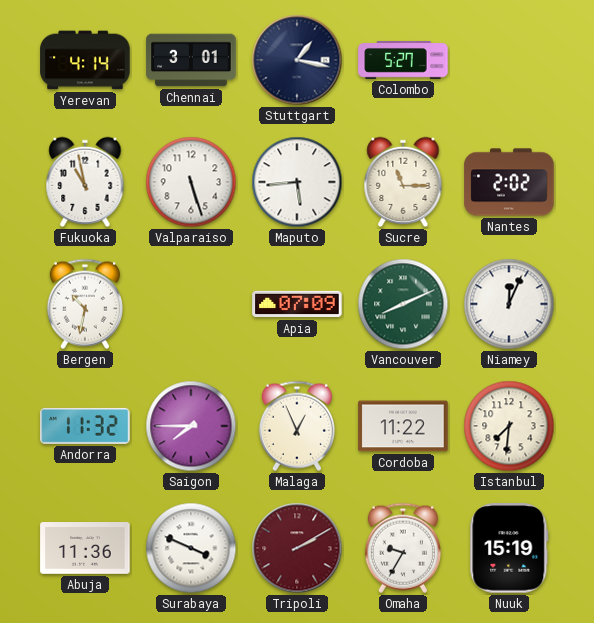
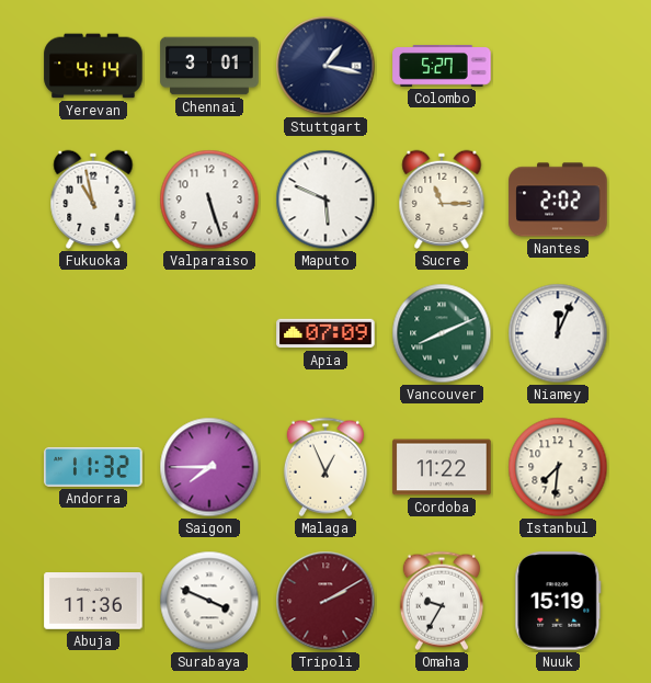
Maputo: 5:44 -> 5:49
Bergen: 10:32 -> none
